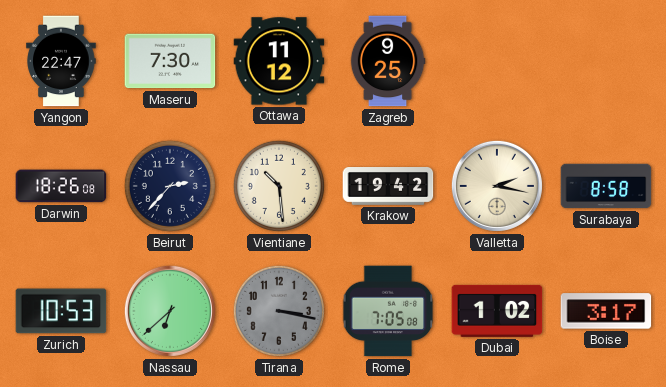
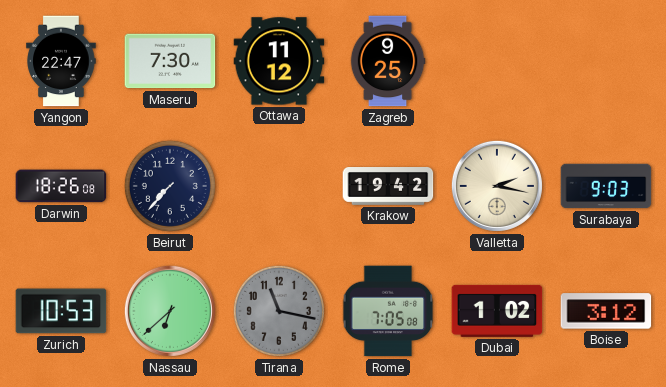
Beirut: 2:37 -> 7:37
Vientiane: 10:29 -> none
Surabaya: 8:58 -> 9:03
Tirana: 3:17 -> 11:17
Boise: 3:17 -> 3:12
